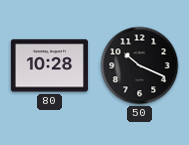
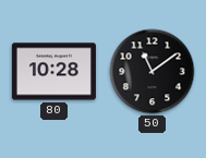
50: 10:19 -> 11:09
